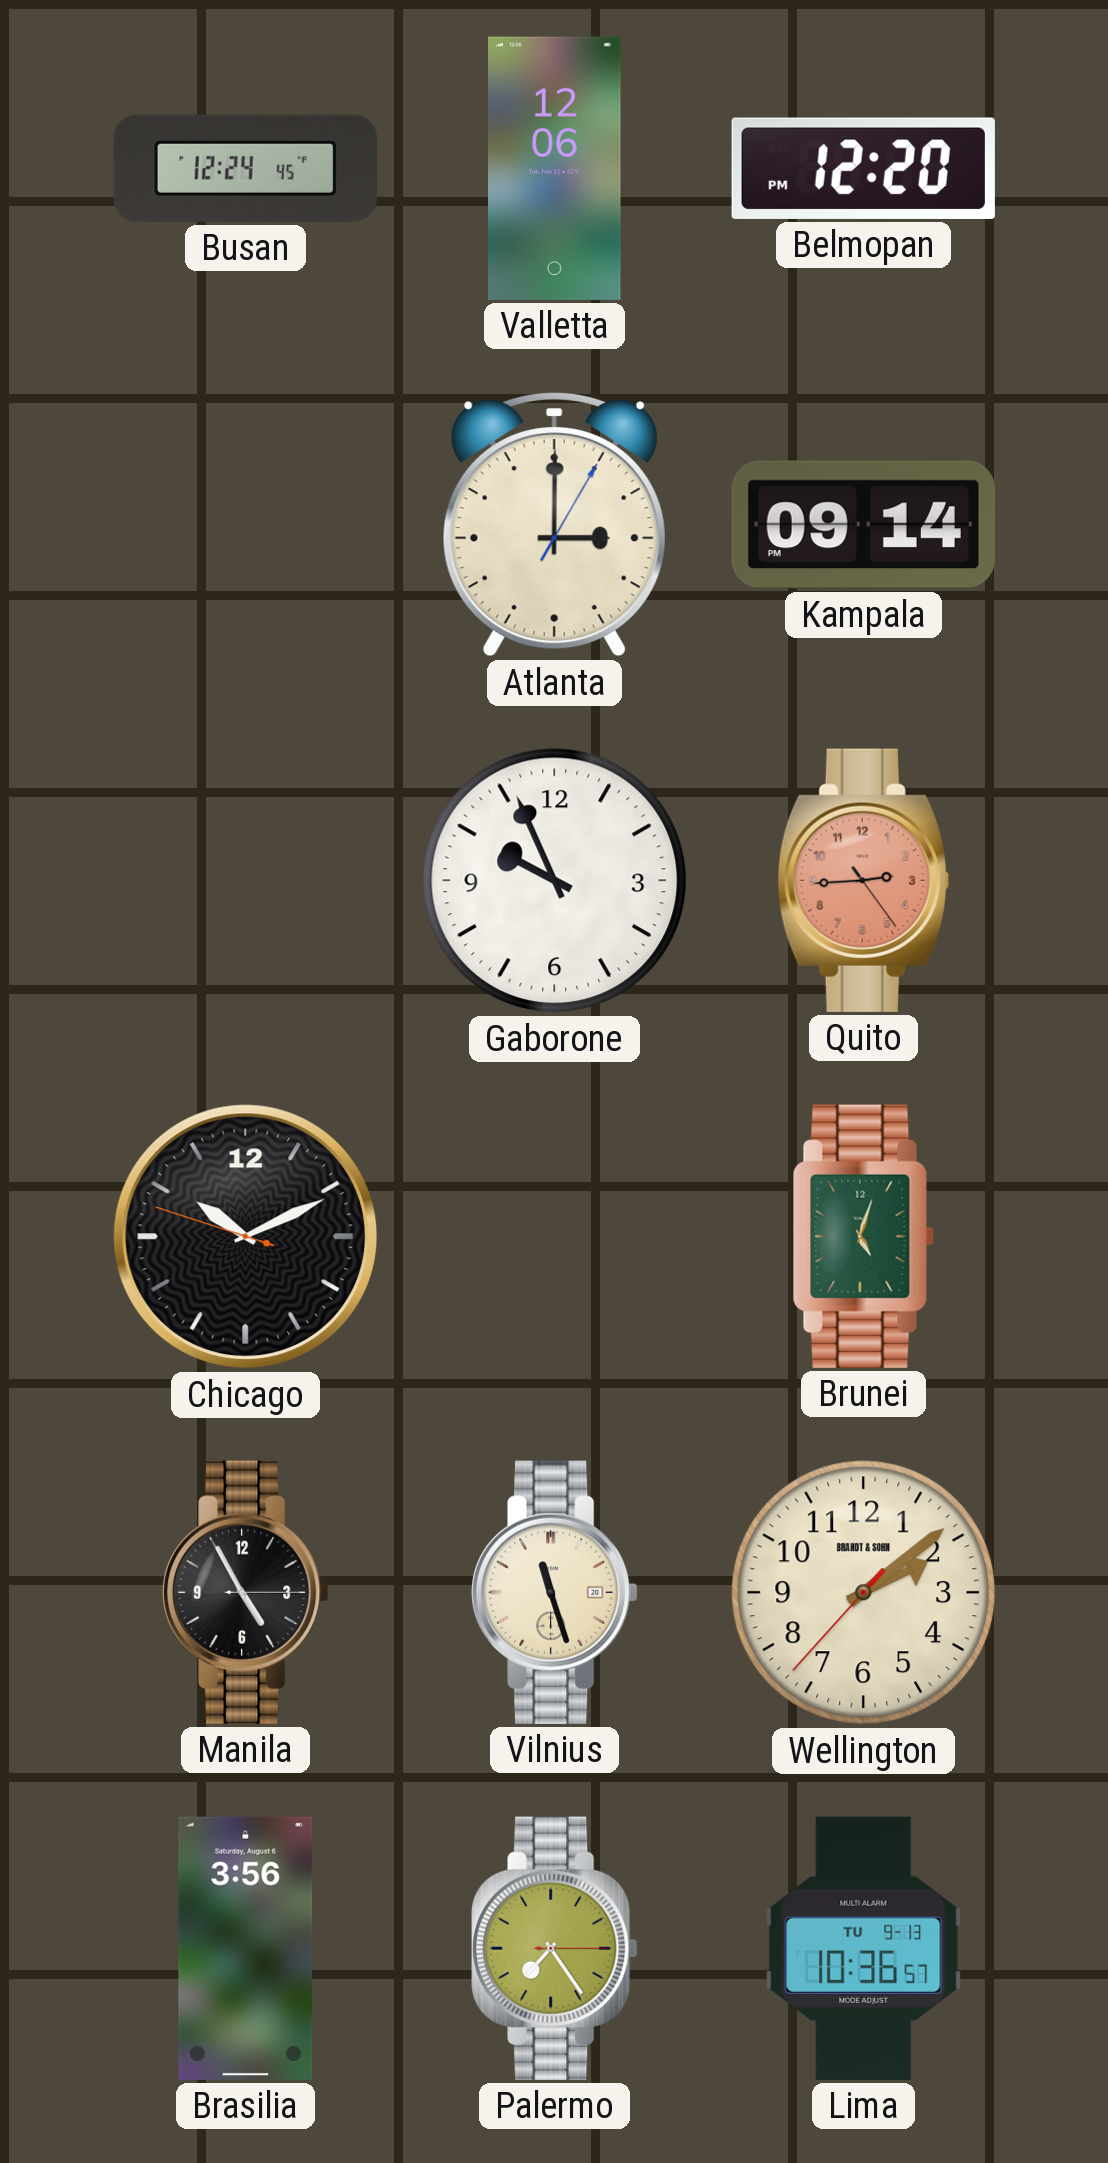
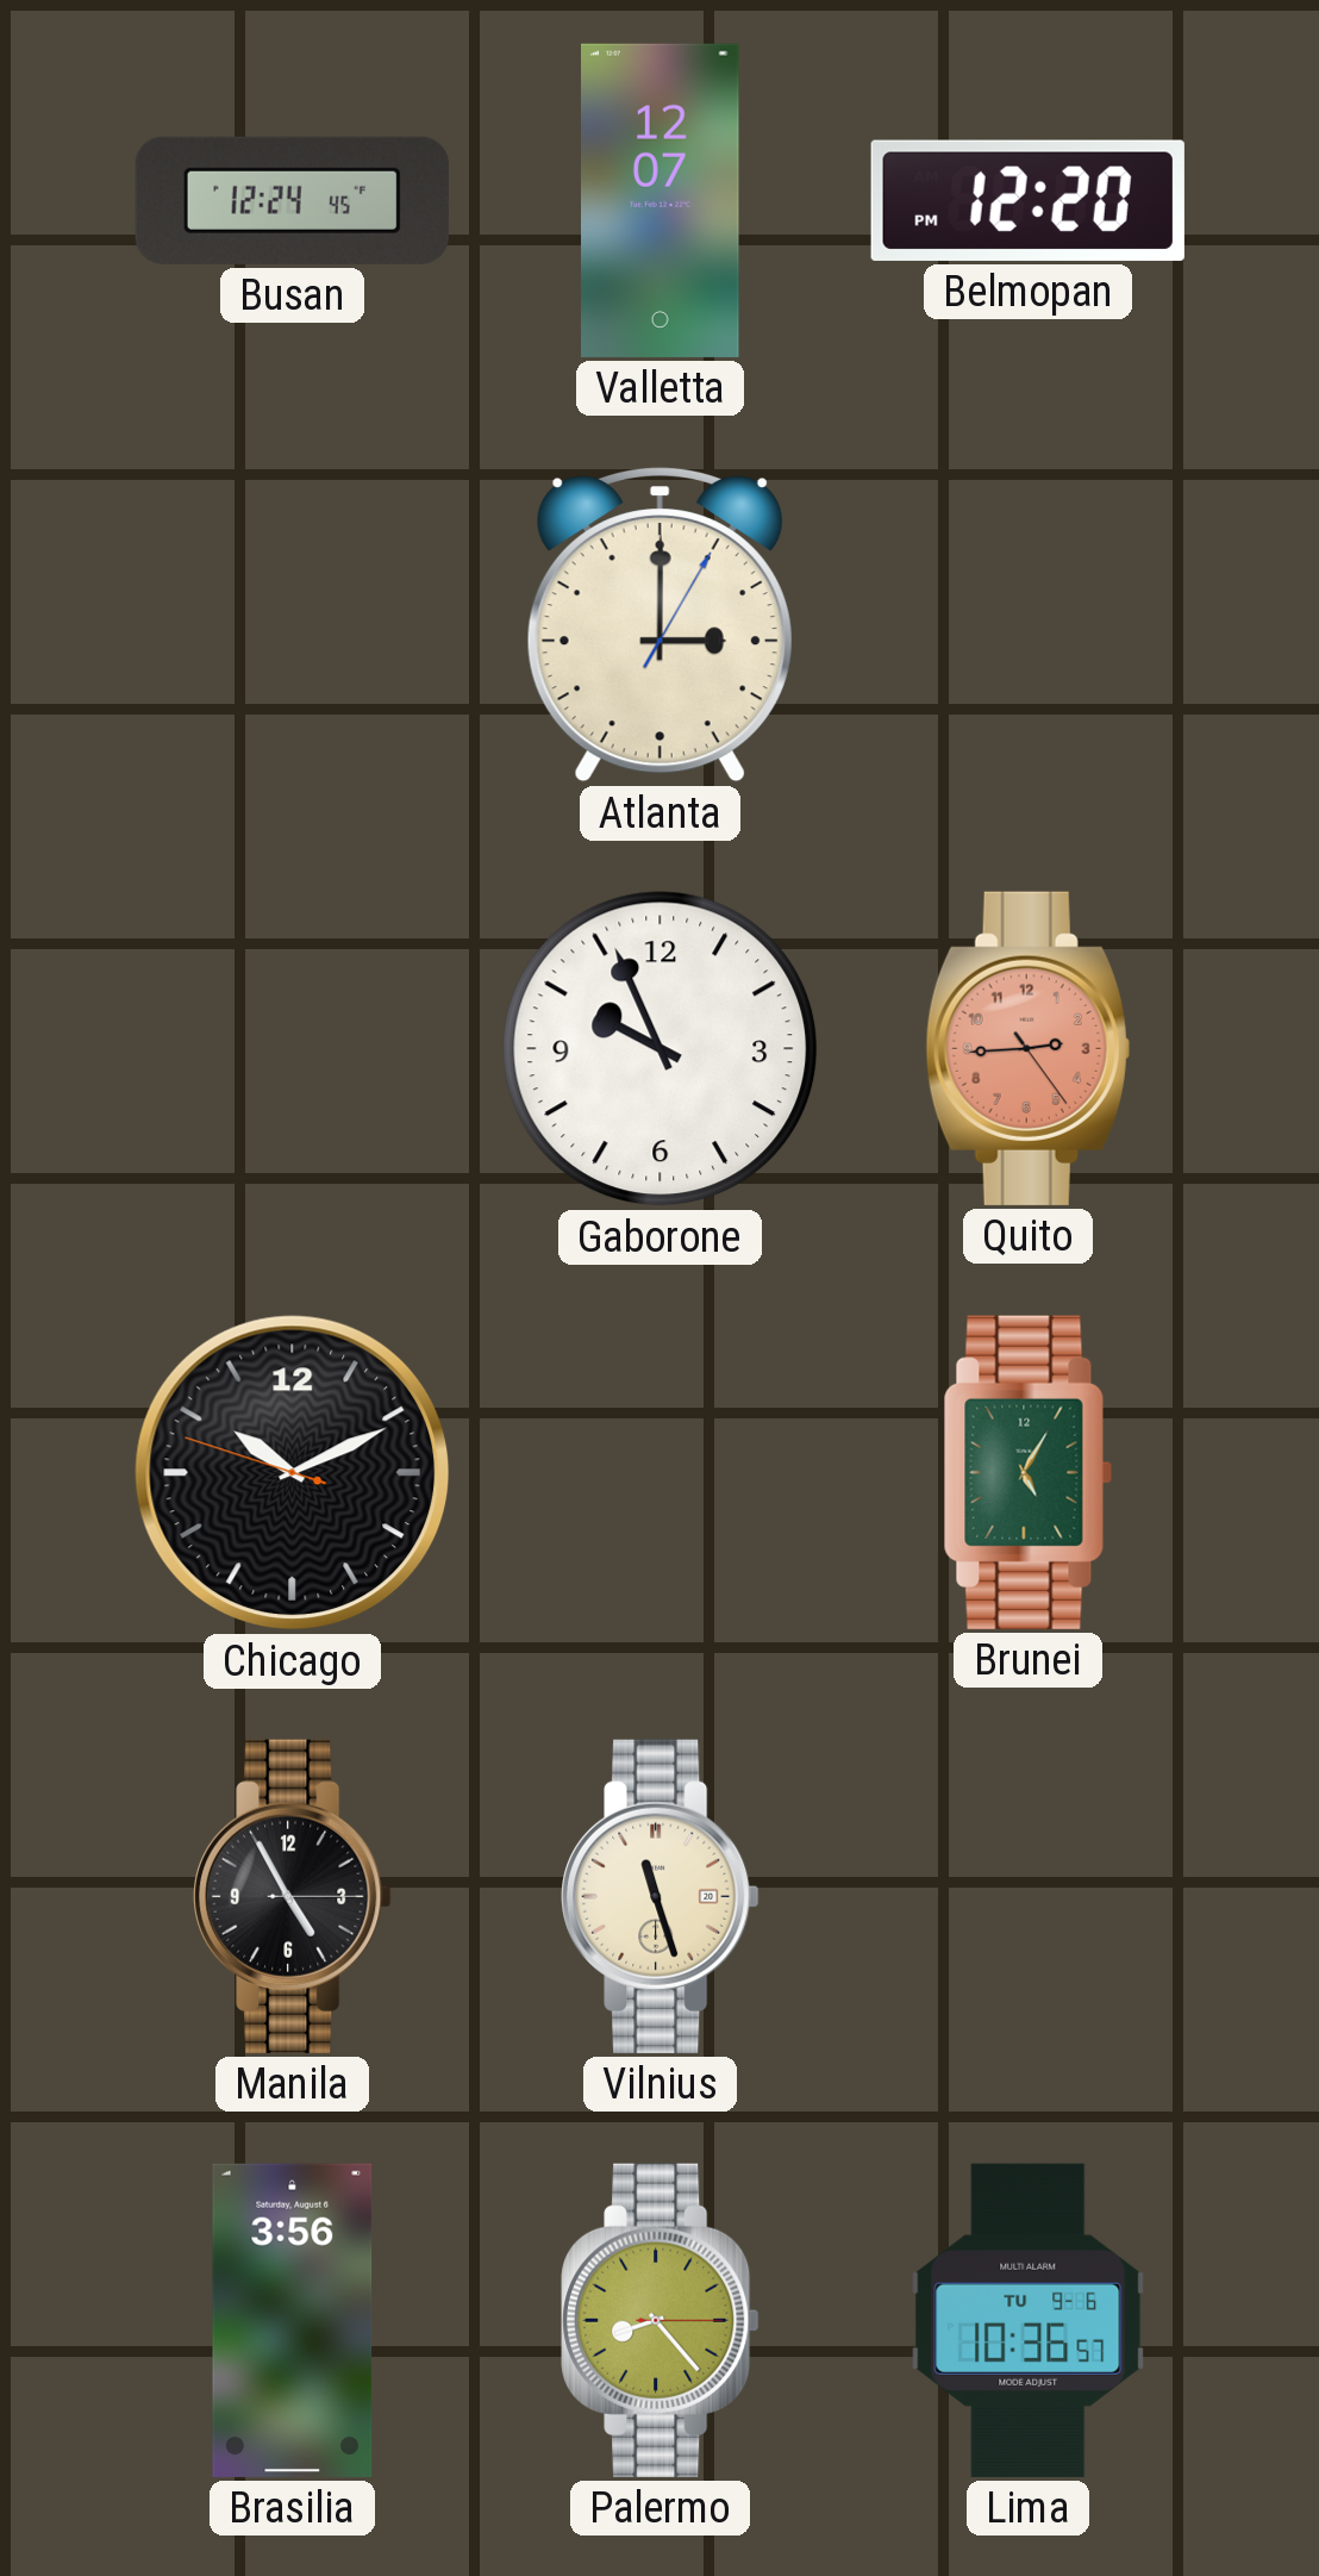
Valletta: 12:06 -> 12:07
Kampala: 09:14 -> none
Brunei: 5:03 -> 5:05
Wellington: 2:08 -> none
Palermo: 7:24 -> 8:23
Lima date: TU 9-13 -> TU 9-6
